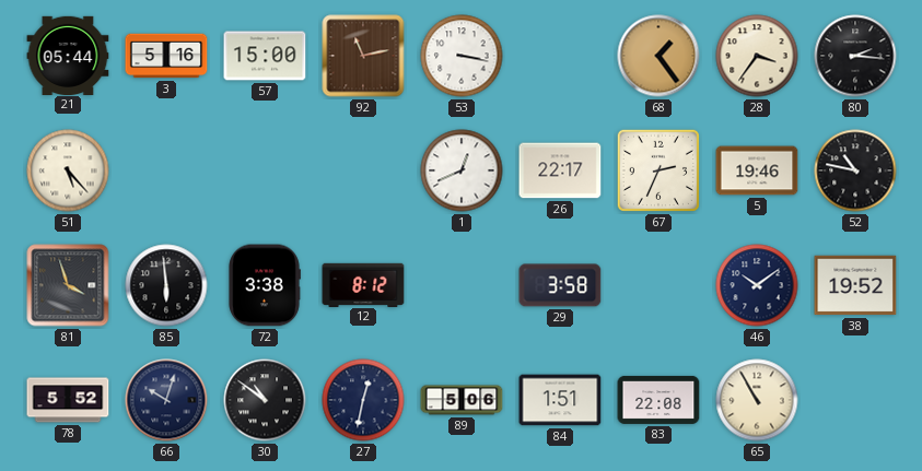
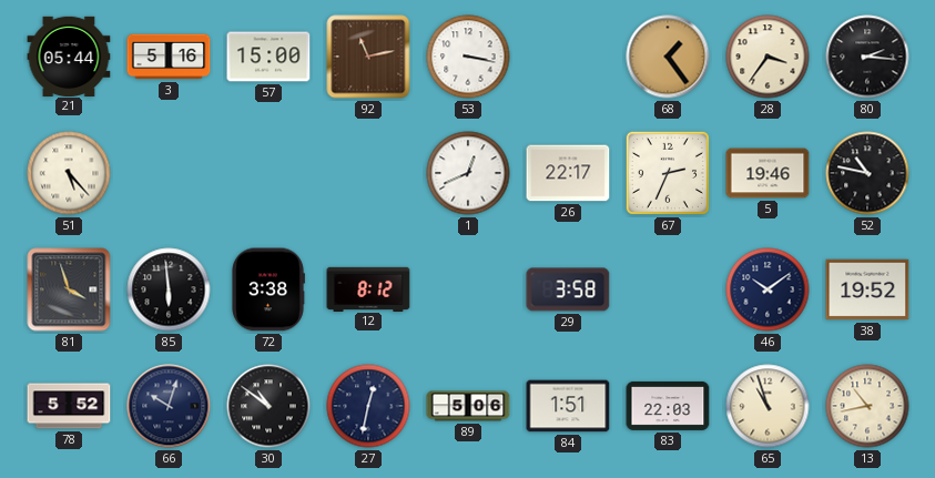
83: 22:08 -> 22:03
65: 10:55 -> 10:57
13: none -> 10:43
